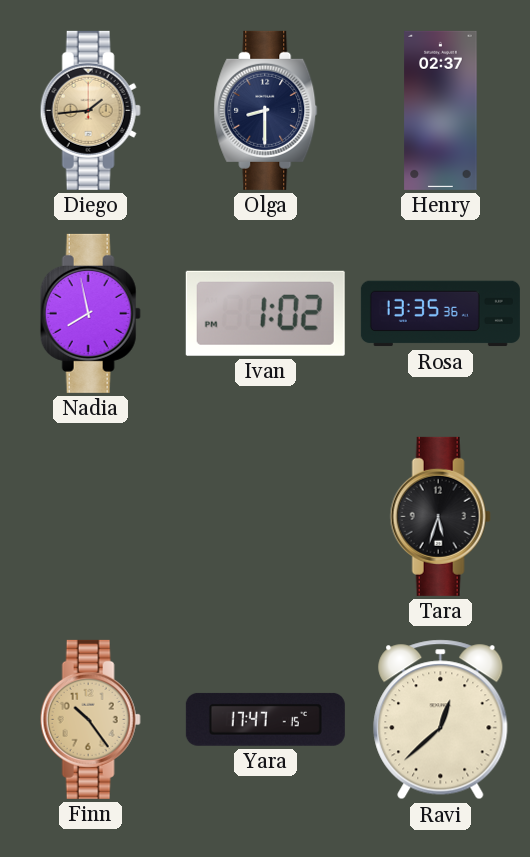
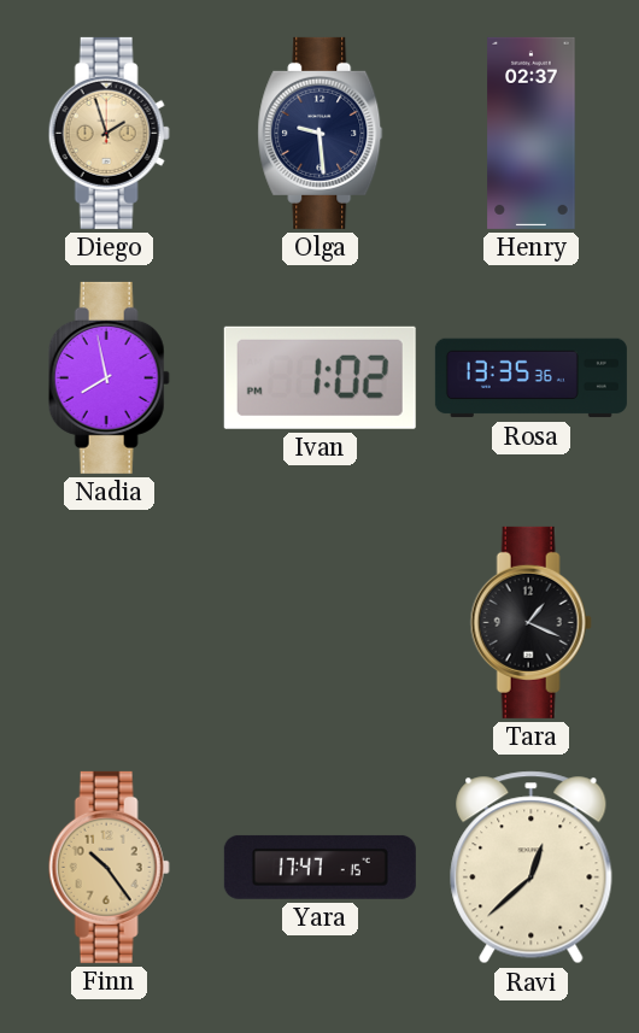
Diego: 1:44 -> 1:57
Olga: 8:30 -> 9:29
Tara: 5:33 -> 1:19
